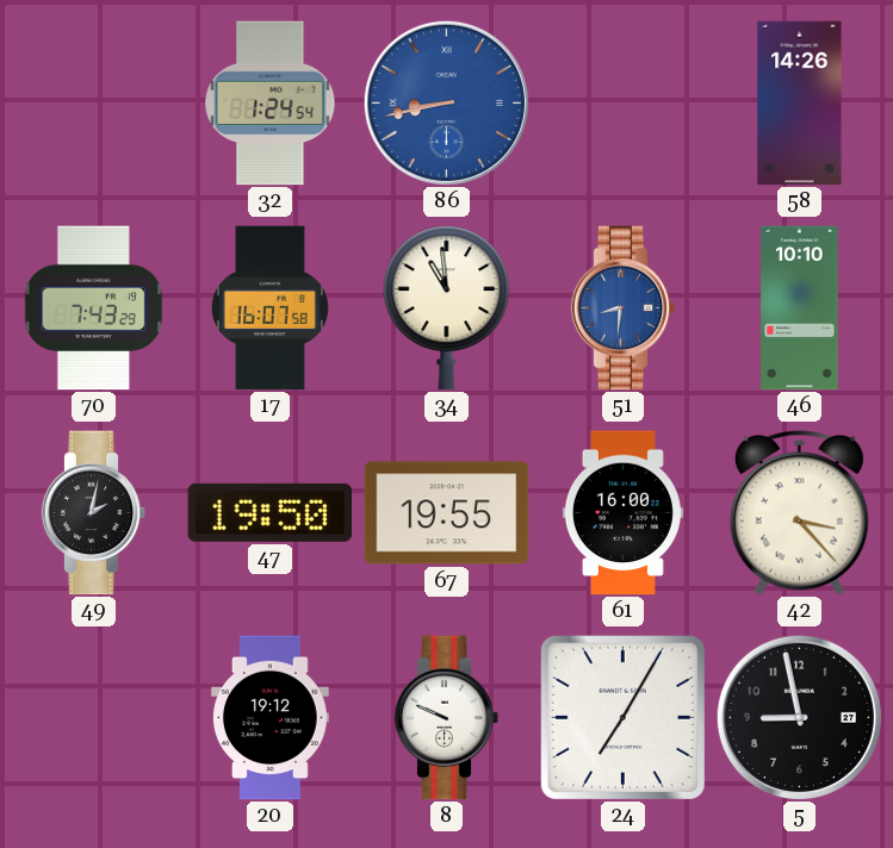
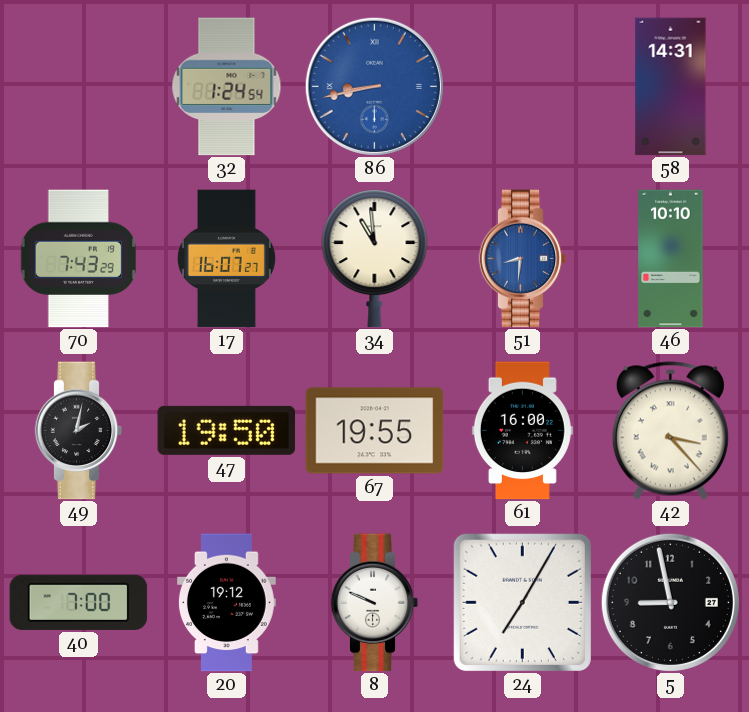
58: 14:26 -> 14:31
17: 16:07:58 -> 16:07:27
40: none -> 7:00
